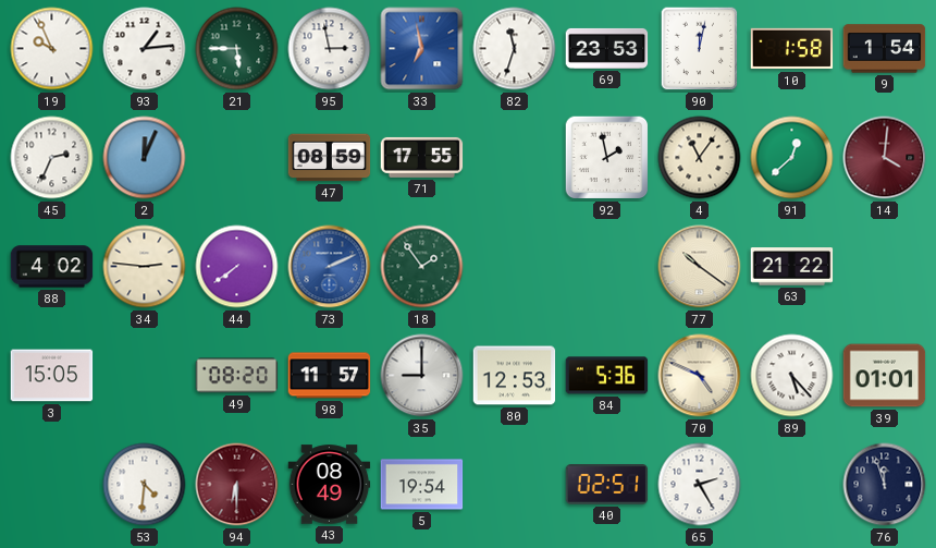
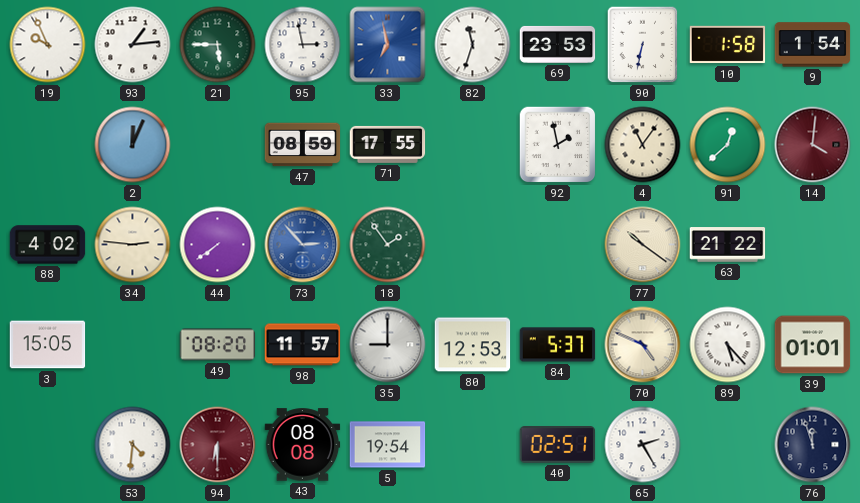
90: 12:02 -> 6:32
45: 2:34 -> none
73: 2:11 -> 2:53
84: 5:36 -> 5:37
43: 08:49 -> 08:08
